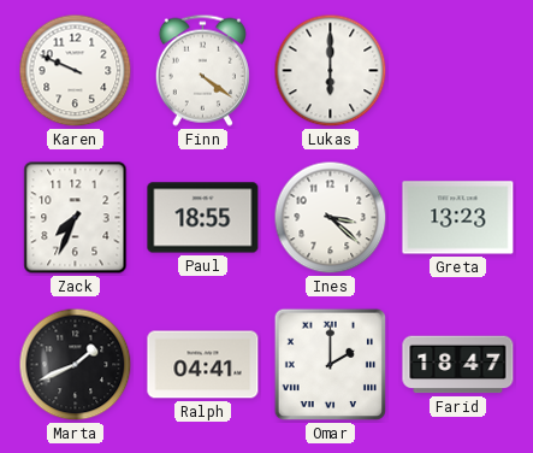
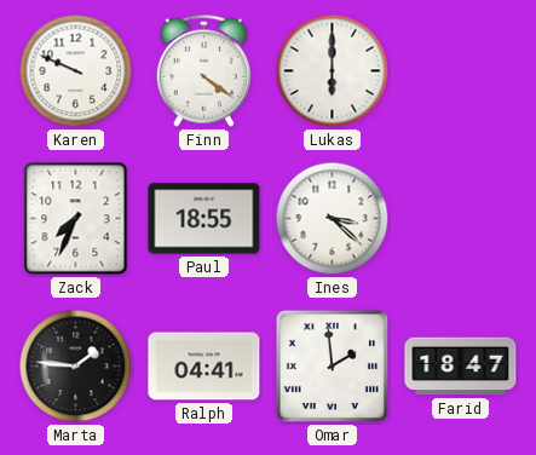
Greta: 13:23 -> none
Marta: 1:41 -> 1:46
Omar: 2:00 -> 1:59
